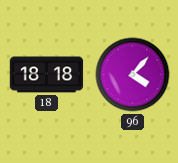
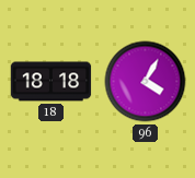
96: 4:07 -> 4:05
